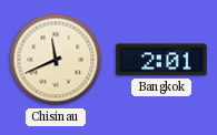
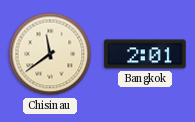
Chisinau: 11:41 -> 11:39
